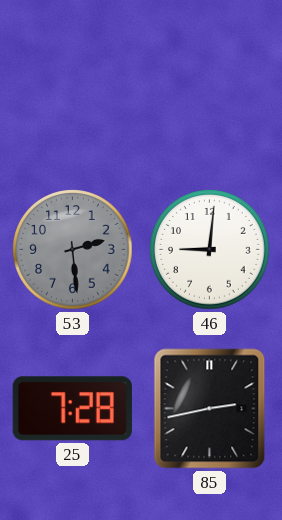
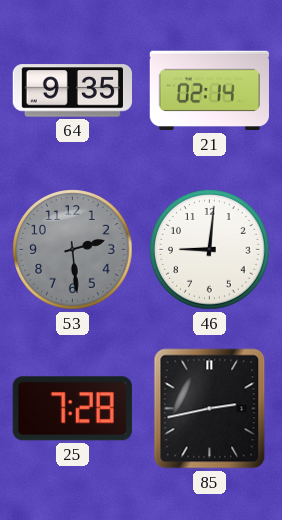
64: none -> 9:35
21: none -> 02:14
